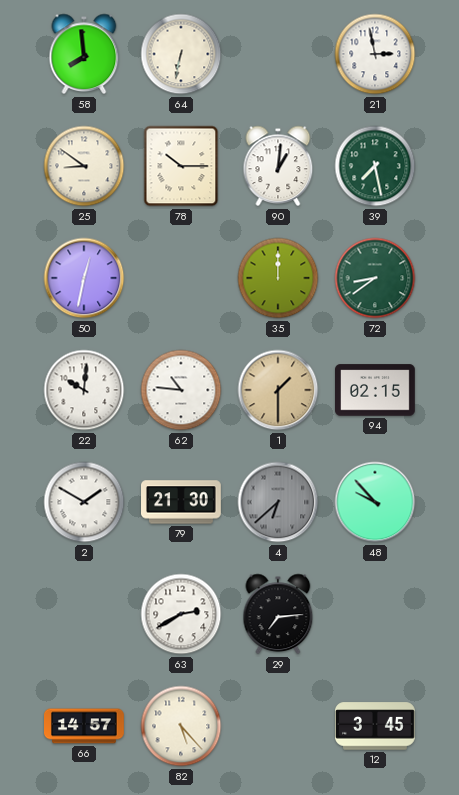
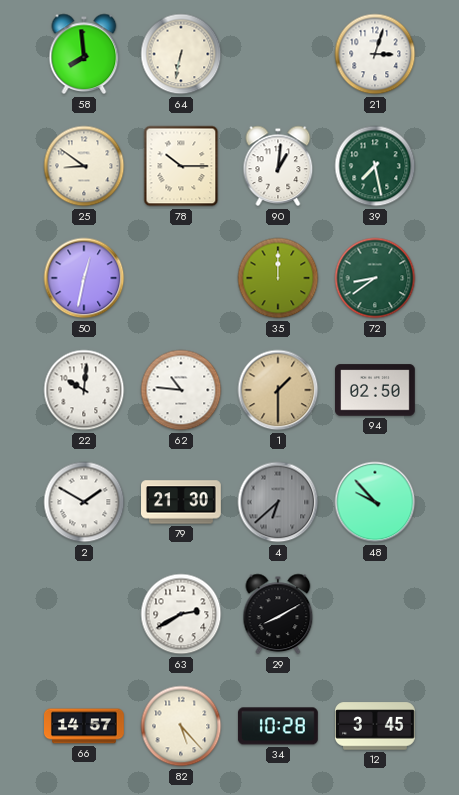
21: 2:58 -> 3:03
94: 02:15 -> 02:50
29: 7:14 -> 8:10
34: none -> 10:28
